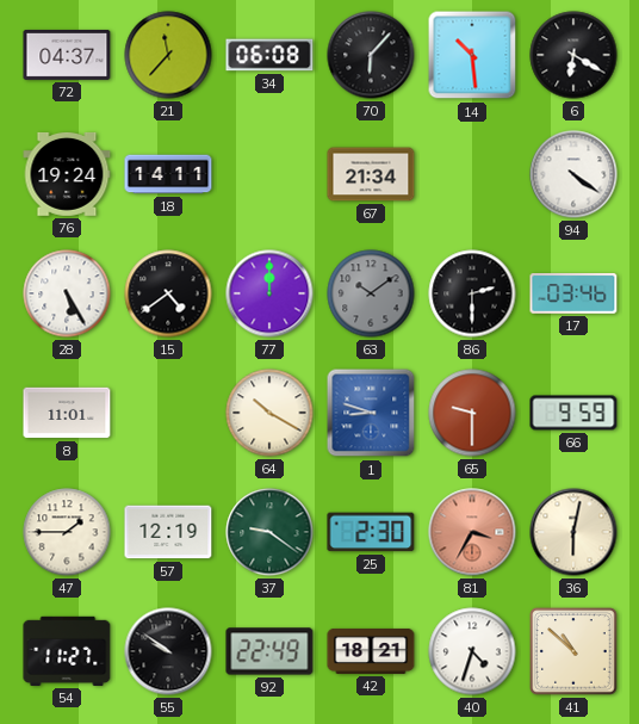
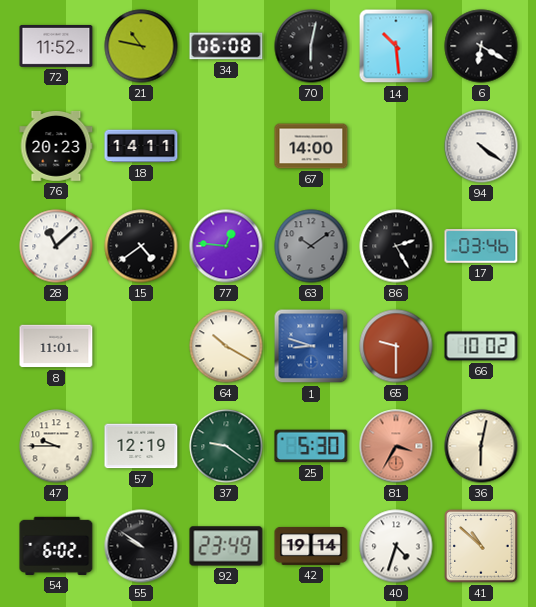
72: 04:37 -> 11:52
21: 11:37 -> 10:47
70: 6:07 -> 6:02
76: 19:24 -> 20:23
67: 21:34 -> 14:00
28: 5:25 -> 11:08
77: 12:00 -> 12:46
86: 2:30 -> 2:25
66: 9:59 -> 10:02
47: 1:45 -> 9:45
25: 2:30 -> 5:30
54: 11:27 -> 6:02
92: 22:49 -> 23:49
42: 18:21 -> 19:14
